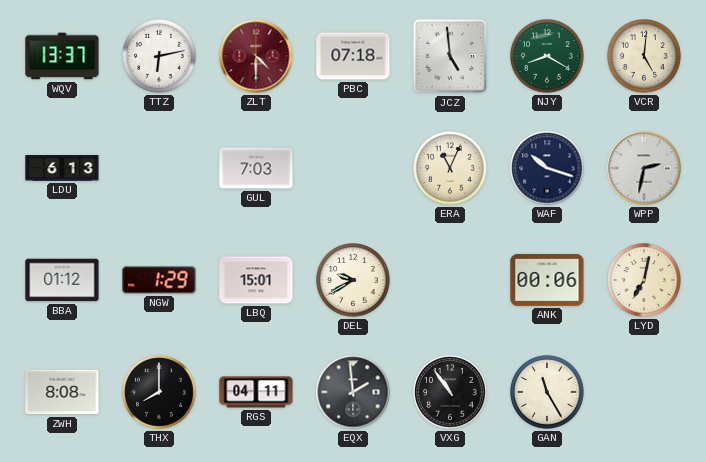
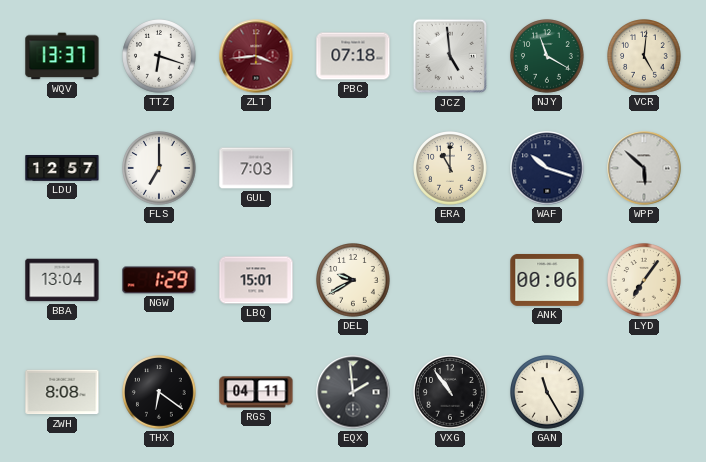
TTZ: 6:13 -> 6:18
ZLT: 4:30 -> 3:44
NJY: 8:20 -> 11:20
LDU: 6:13 -> 12:57
FLS: none -> 7:00
ERA: 11:04 -> 11:00
WPP: 2:32 -> 5:52
BBA: 01:12 -> 13:04
LYD: 7:02 -> 7:06
THX: 8:00 -> 6:21
